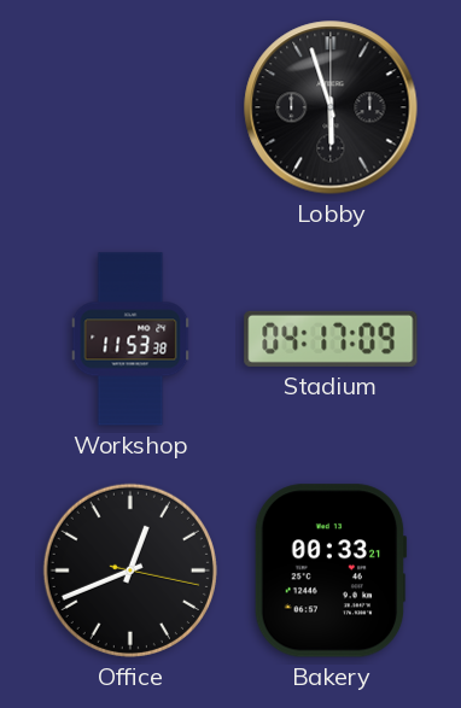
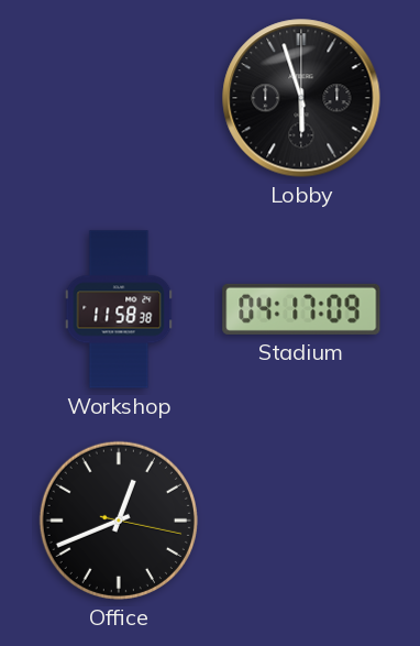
Workshop: 11:53 -> 11:58
Bakery: 00:33 -> none
